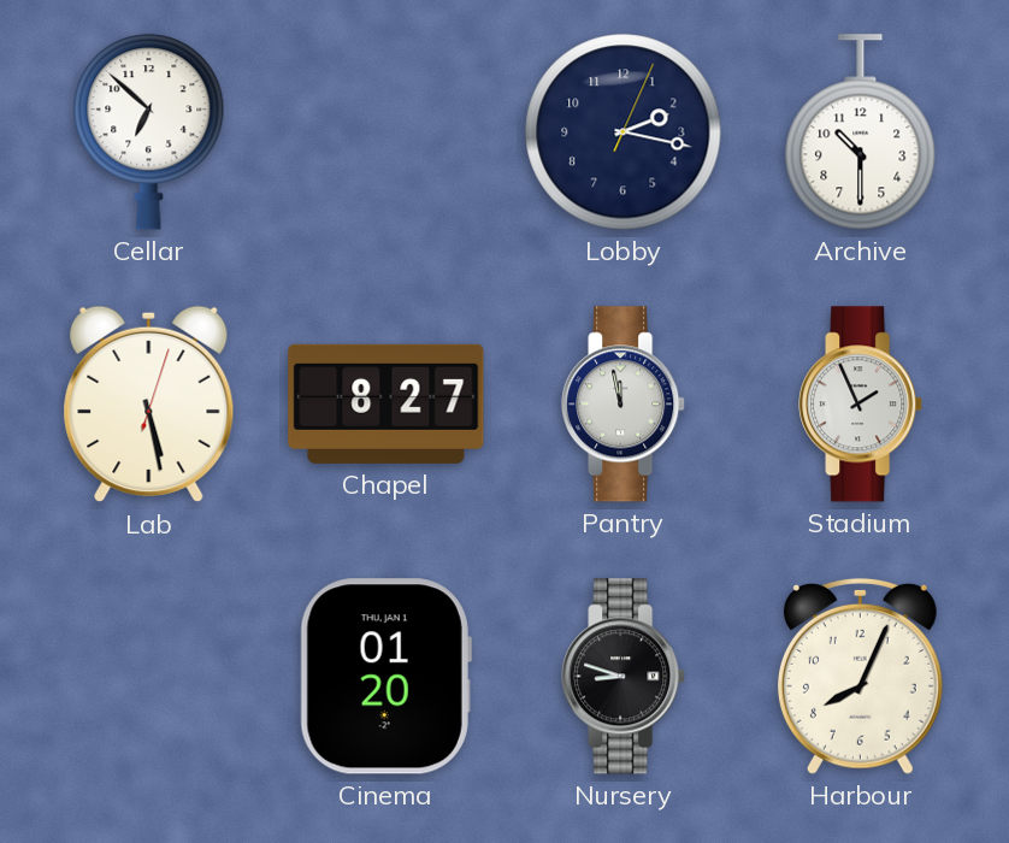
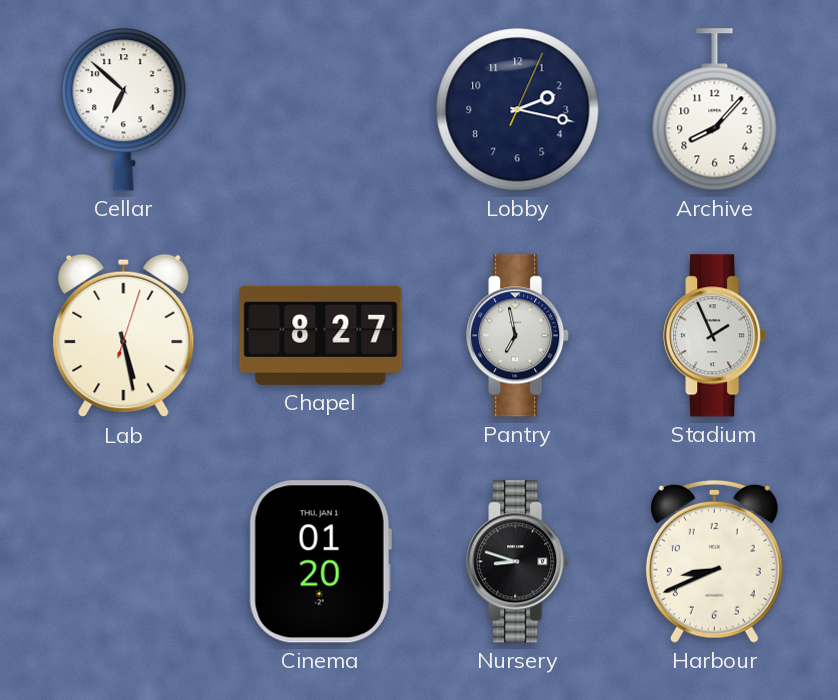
Archive: 10:30 -> 8:07
Pantry: 11:58 -> 6:58
Harbour: 8:04 -> 8:41
